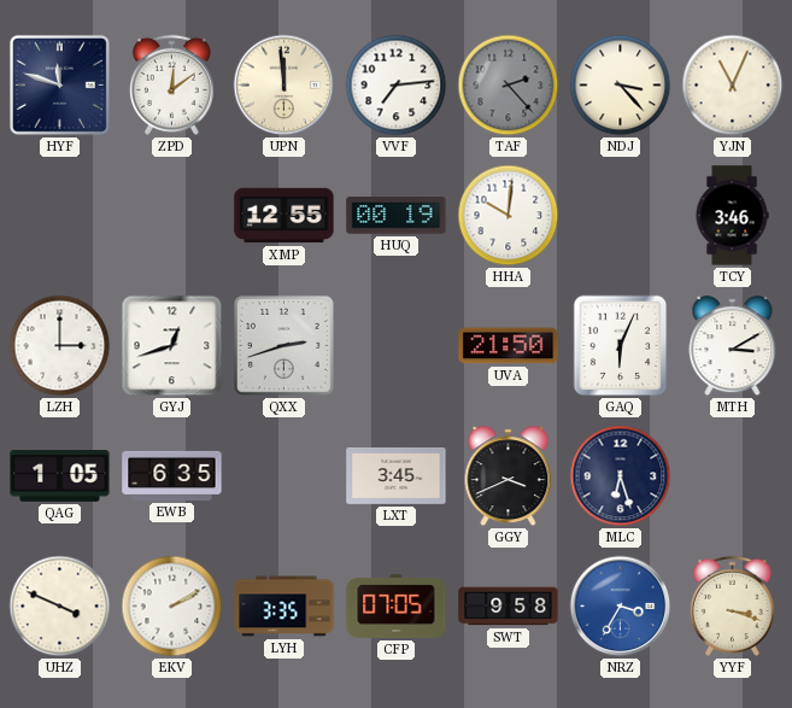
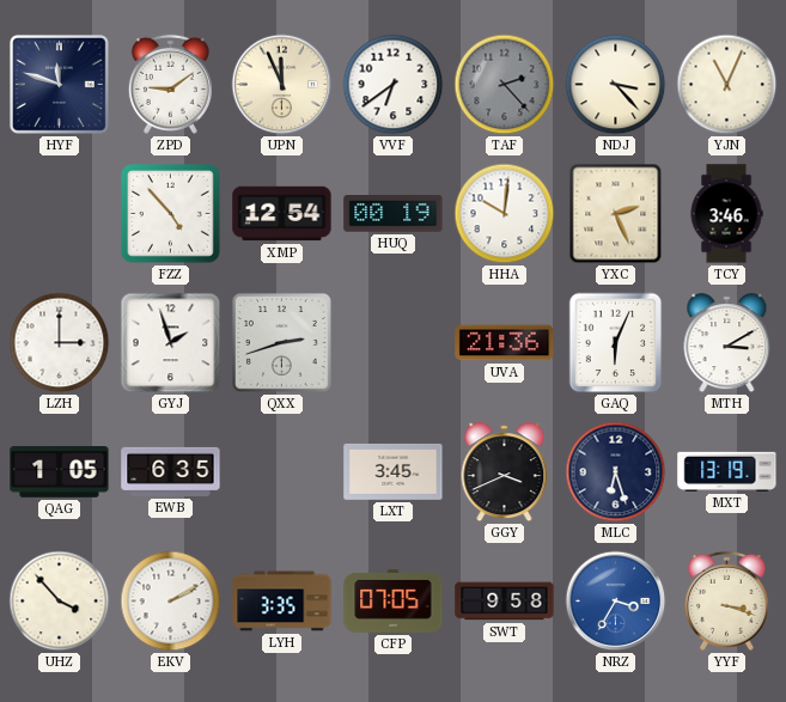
ZPD: 12:09 -> 9:09
UPN: 11:59 -> 11:56
VVF: 7:14 -> 6:39
FZZ: none -> 4:53
XMP: 12:55 -> 12:54
YXC: none -> 2:26
GYJ: 12:42 -> 1:57
UVA: 21:50 -> 21:36
MXT: none -> 13:19
UHZ: 3:49 -> 3:53
